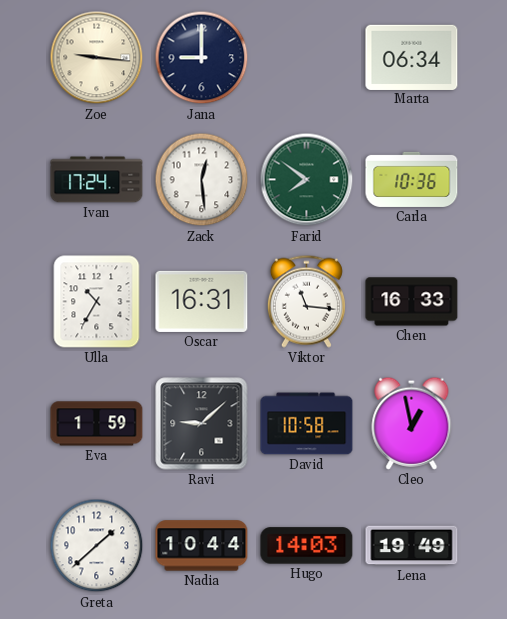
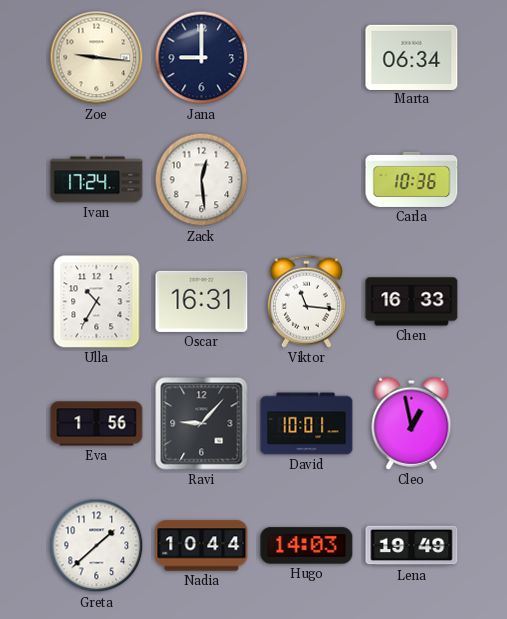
Farid: 7:51 -> none
Eva: 1:59 -> 1:56
Ravi: 9:08 -> 9:07
David: 10:58 -> 10:01
